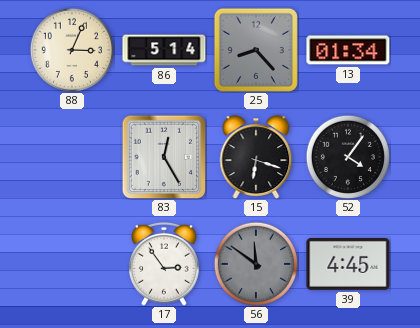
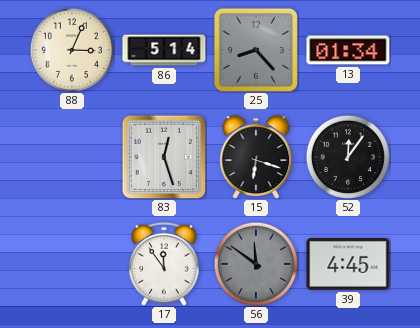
83: 12:25 -> 12:27
52: 4:06 -> 12:06
17: 2:54 -> 11:54
